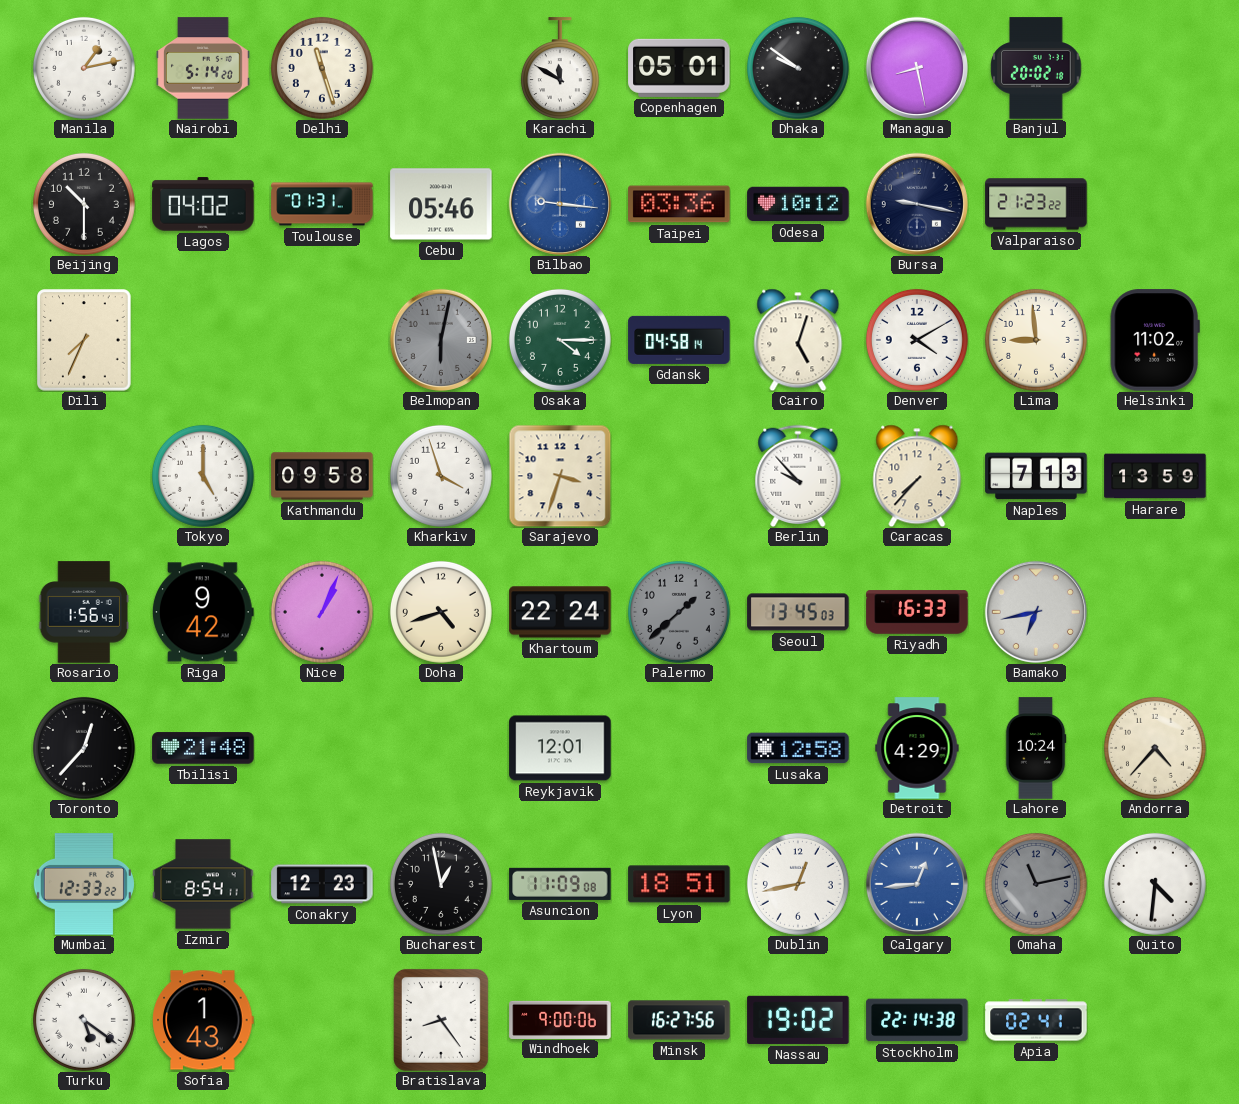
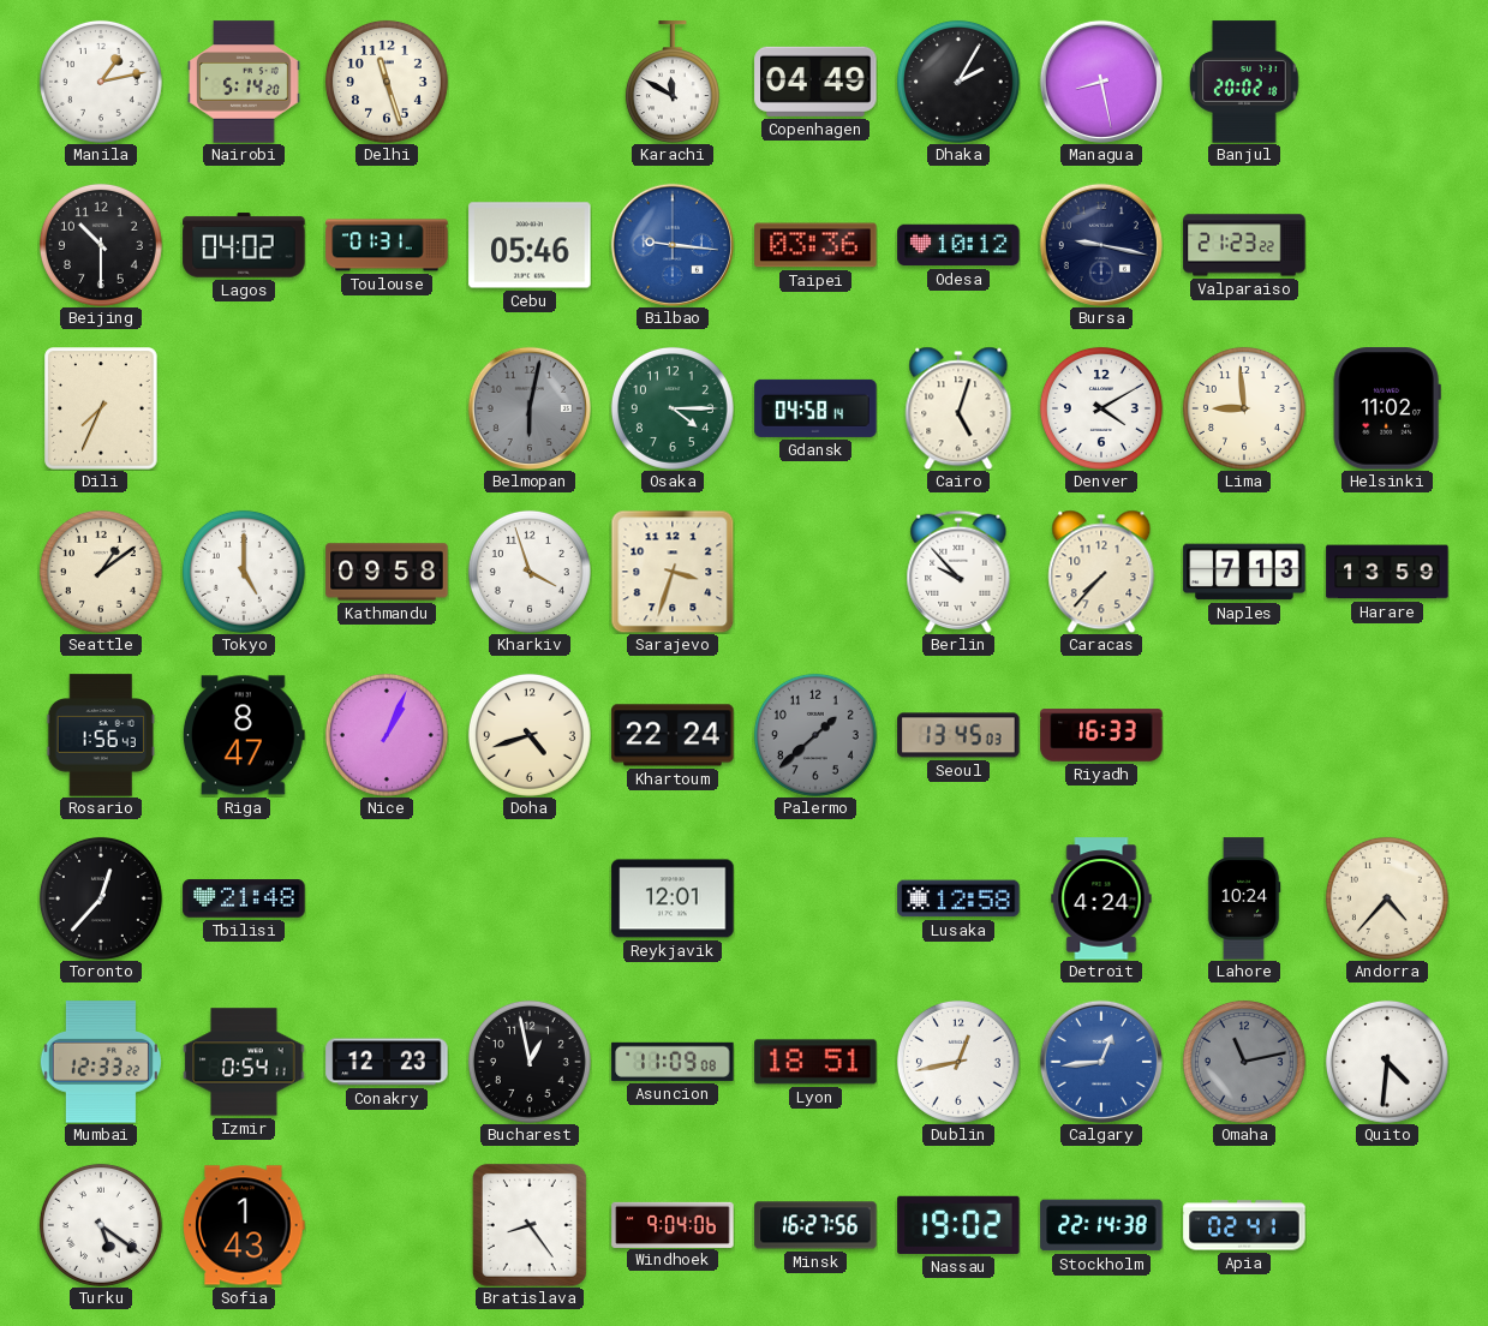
Copenhagen: 05:01 -> 04:49
Dhaka: 9:51 -> 2:05
Seattle: none -> 1:09
Riga: 9:42 -> 8:47
Bamako: 6:43 -> none
Detroit: 4:29 -> 4:24
Izmir: 8:54 -> 0:54
Windhoek: 9:00 -> 9:04
